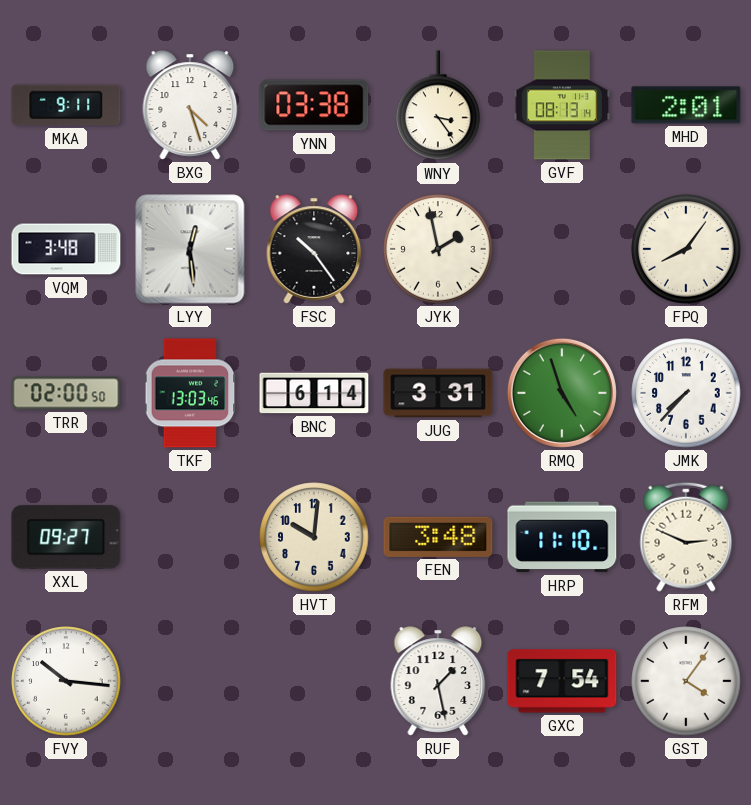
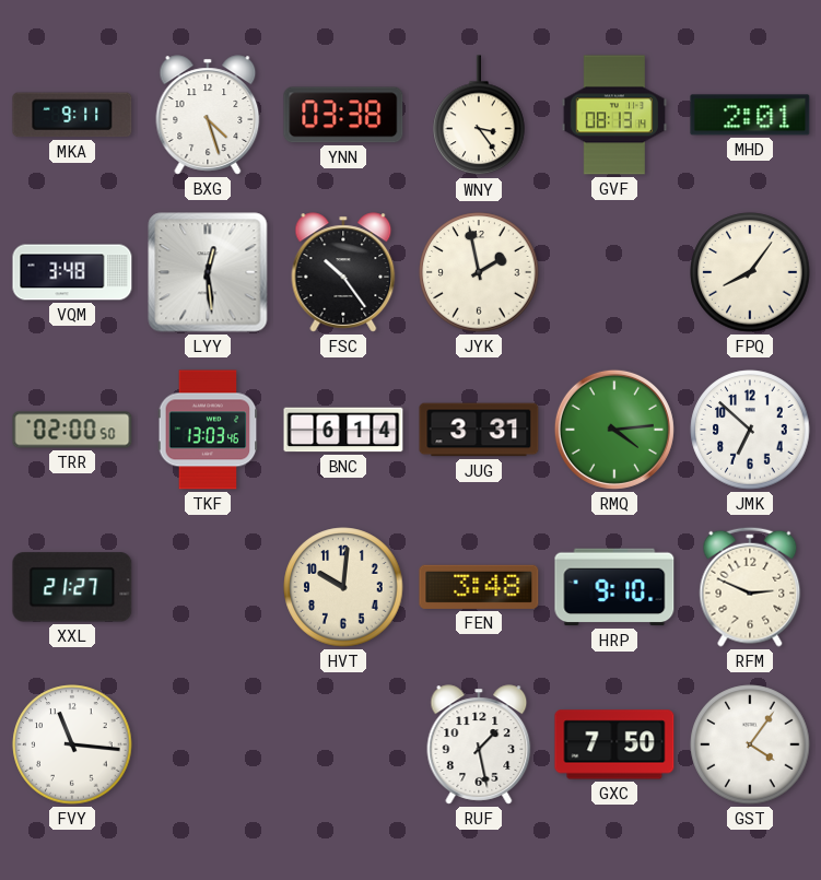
RMQ: 4:57 -> 4:14
JMK: 7:37 -> 6:52
XXL: 09:27 -> 21:27
HRP: 11:10 -> 9:10
FVY: 10:16 -> 11:16
GXC: 7:54 -> 7:50
